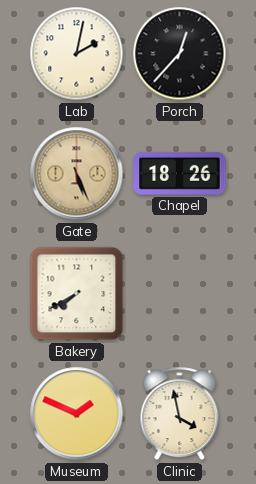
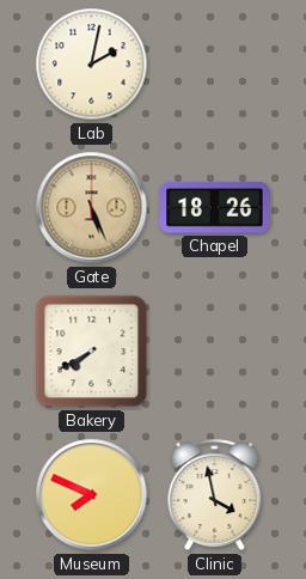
Porch: 12:37 -> none
Museum: 1:49 -> 7:49
